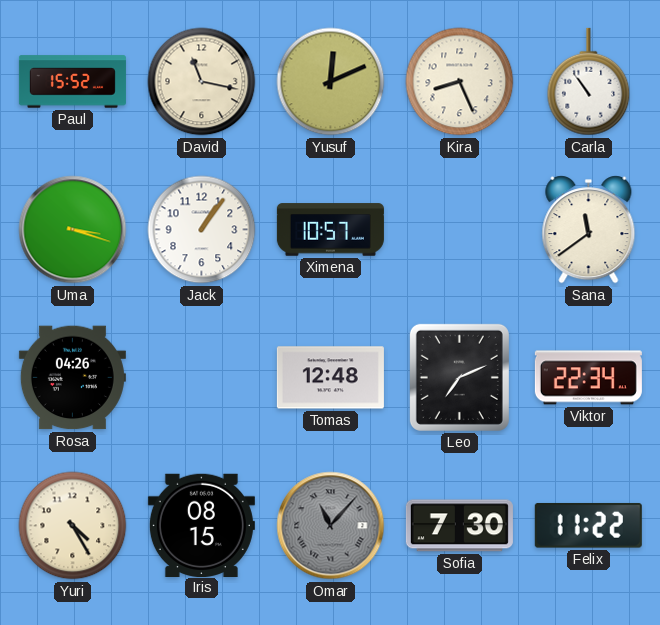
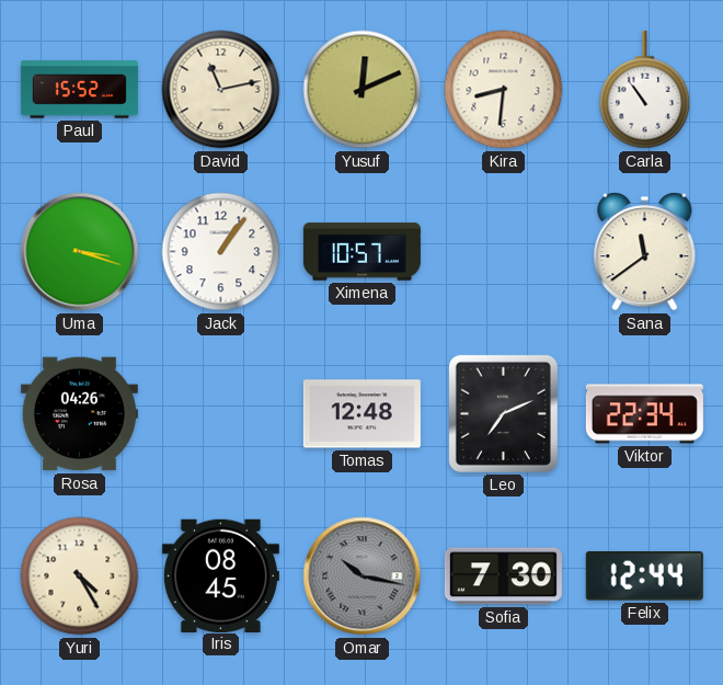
David: 11:17 -> 11:13
Kira: 8:26 -> 8:31
Iris: 08:15 -> 08:45
Omar: 11:07 -> 10:17
Felix: 11:22 -> 12:44
